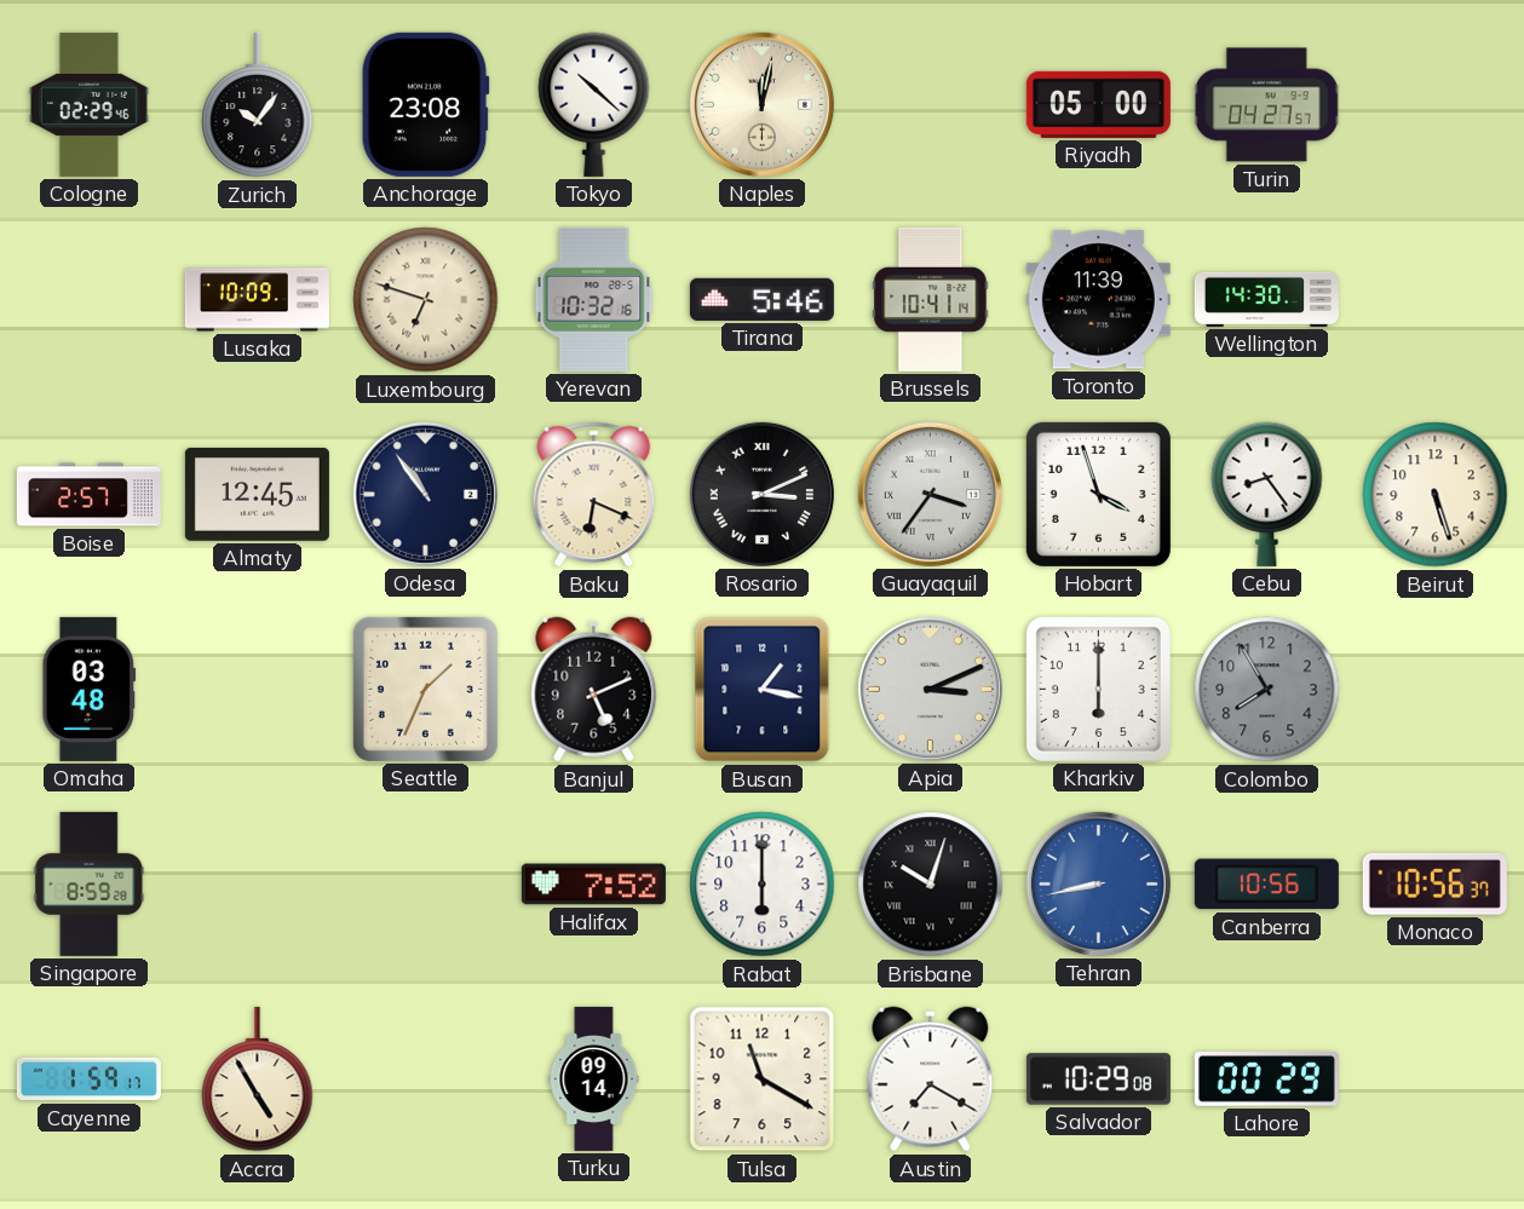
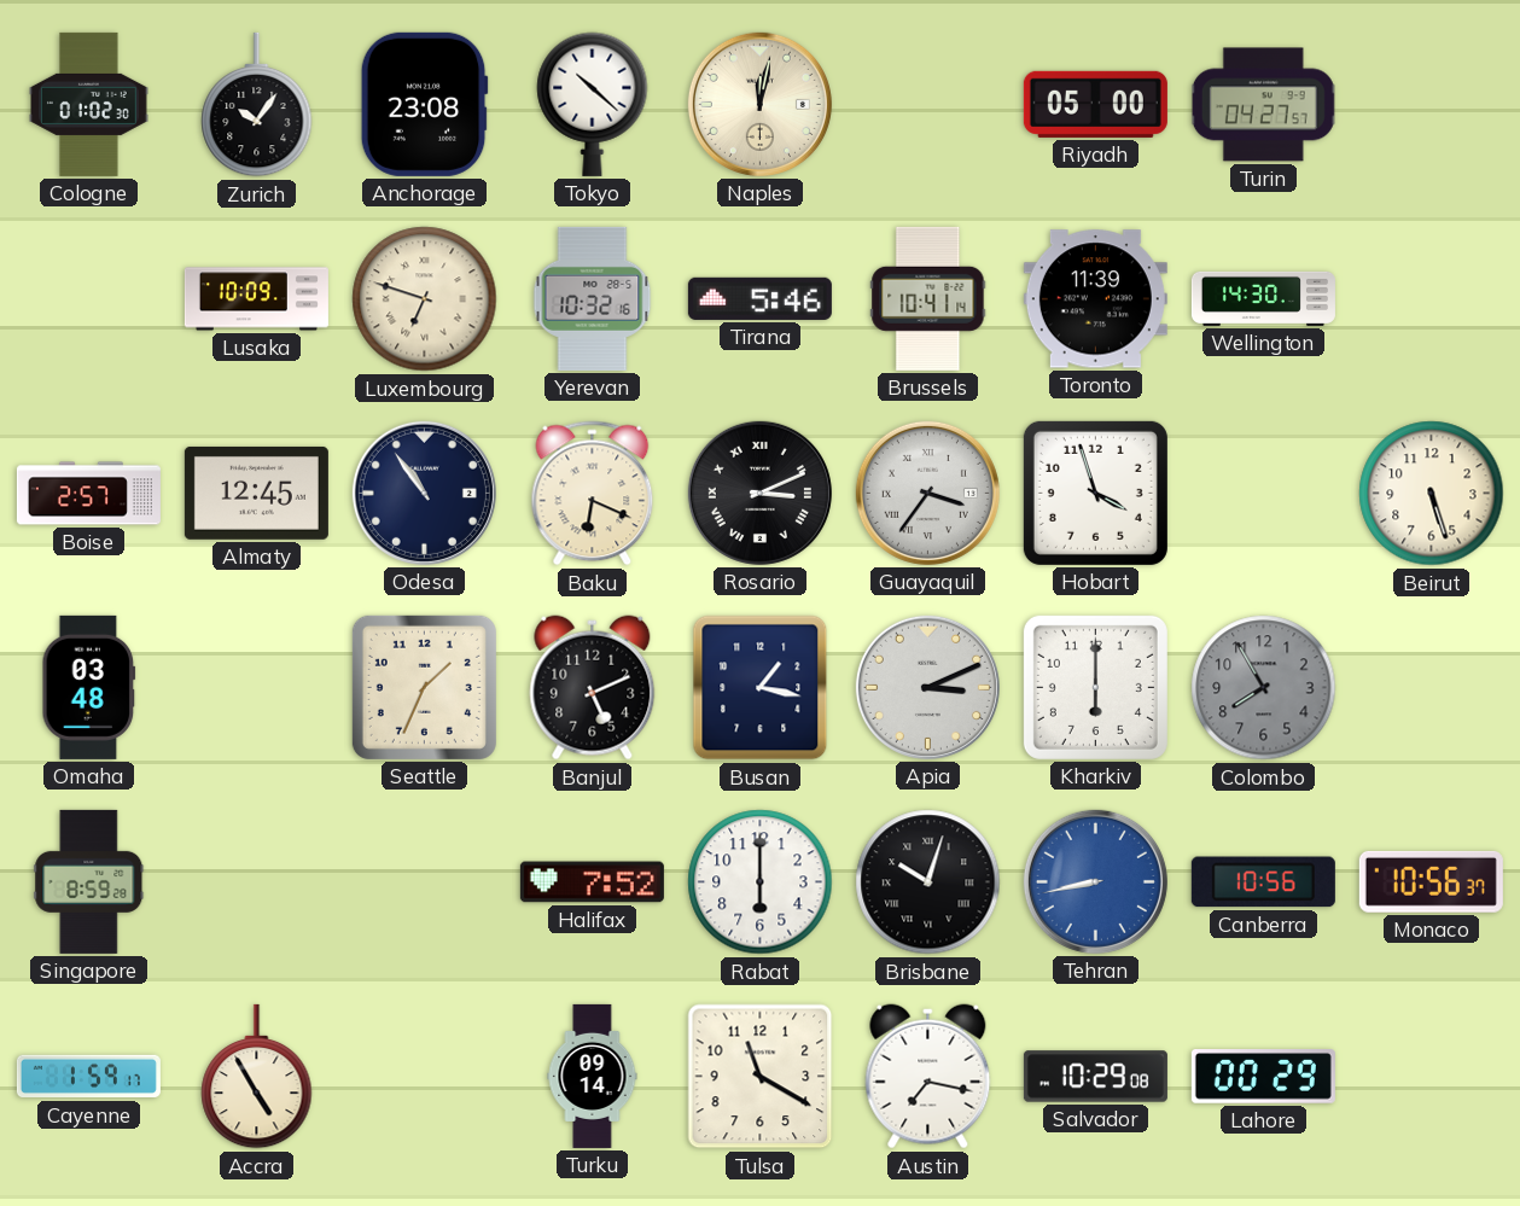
Cologne: 02:29 -> 01:02
Cebu: 8:24 -> none
Austin: 7:20 -> 7:17
